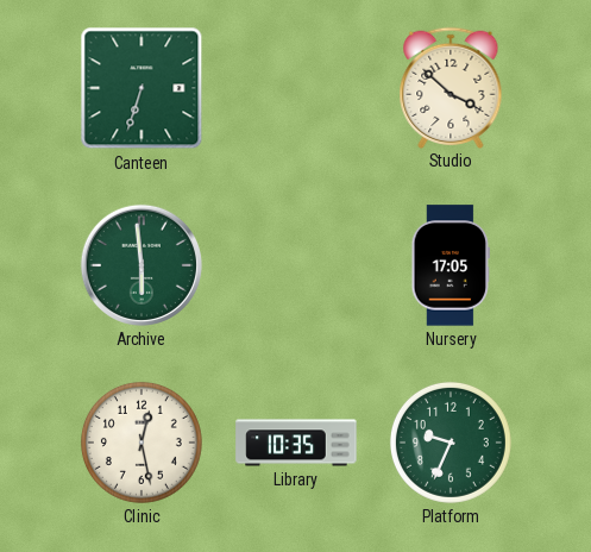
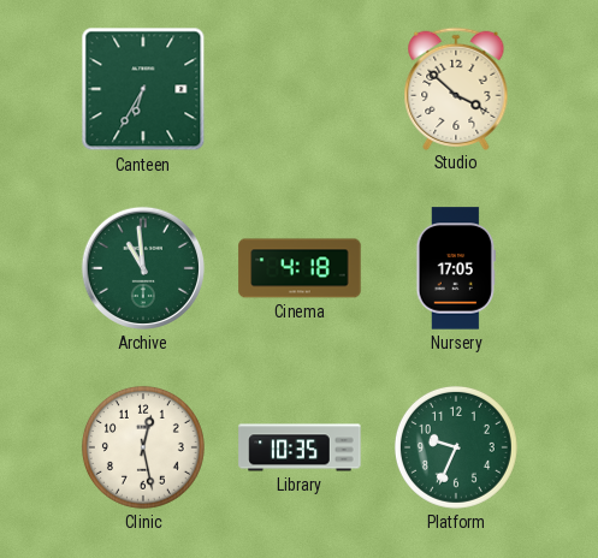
Canteen: 6:33 -> 6:35
Archive: 5:59 -> 10:59
Cinema: none -> 4:18
